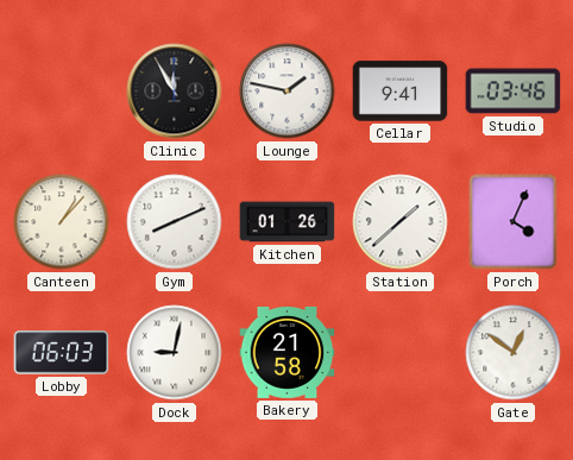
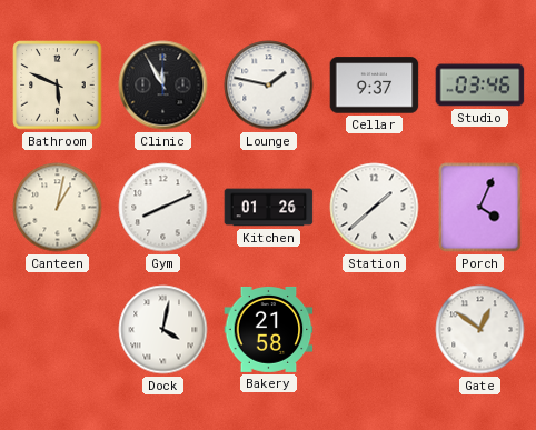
Bathroom: none -> 5:49
Cellar: 9:41 -> 9:37
Canteen: 1:07 -> 1:02
Lobby: 06:03 -> none
Dock: 9:02 -> 4:02
